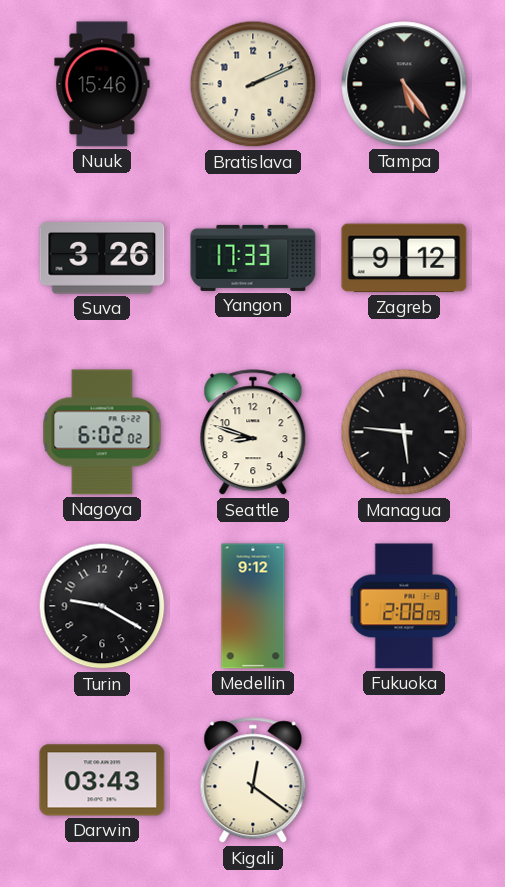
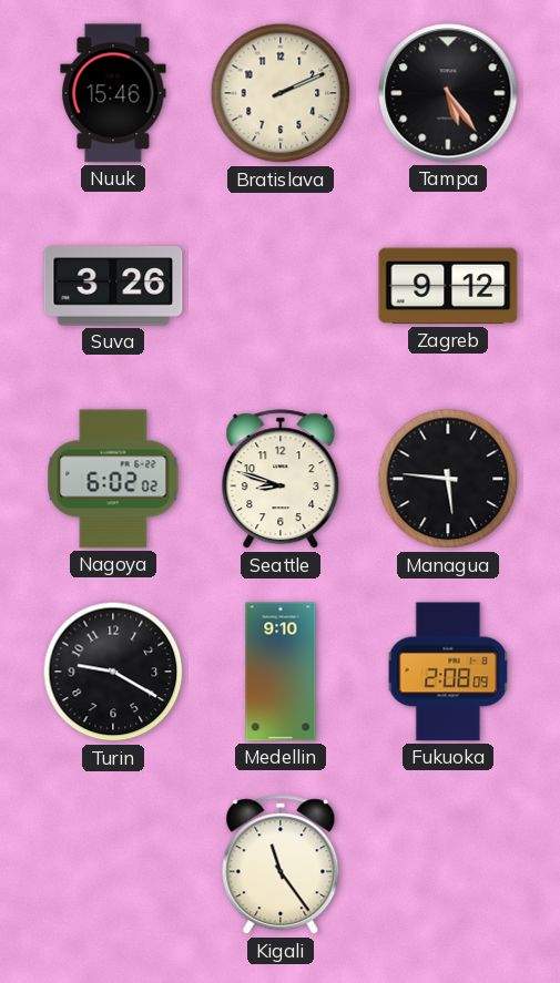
Yangon: 17:33 -> none
Medellin: 9:12 -> 9:10
Darwin: 03:43 -> none
Kigali: 12:21 -> 11:24
